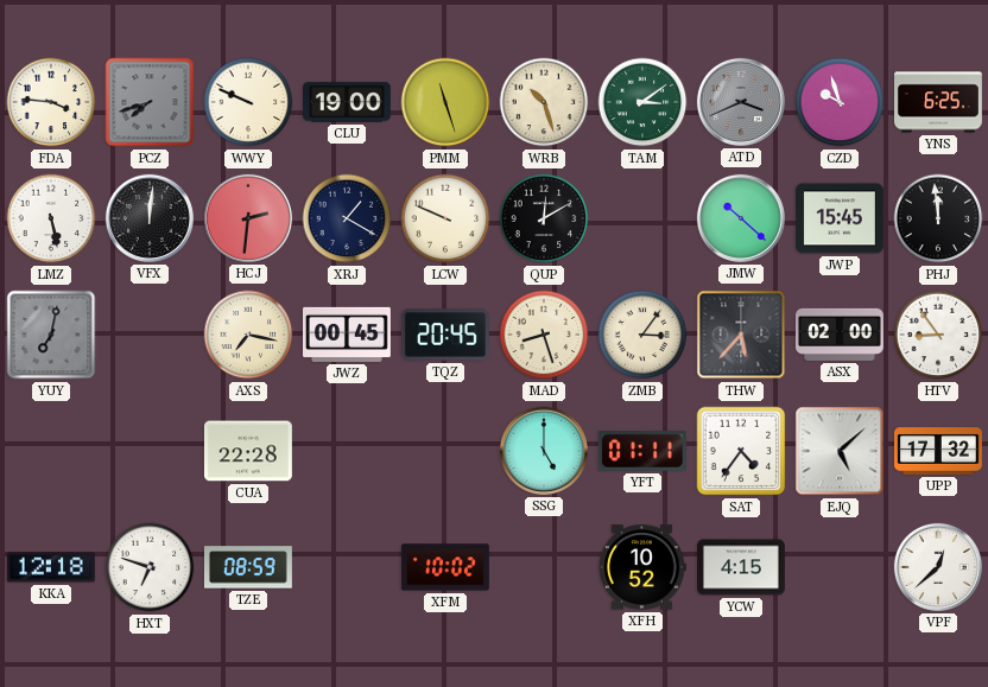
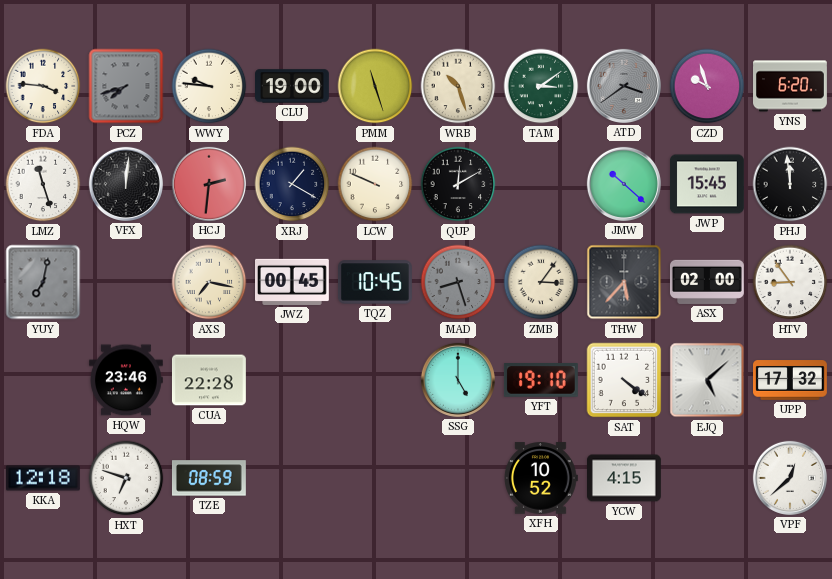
WWY: 9:49 -> 9:46
ATD: 3:41 -> 3:39
YNS: 6:25 -> 6:20
LMZ: 5:28 -> 11:27
TQZ: 20:45 -> 10:45
MAD dial: cream -> grey
HQW: none -> 23:46
YFT: 01:11 -> 19:10
SAT: 4:36 -> 4:21
XFM: 10:02 -> none
